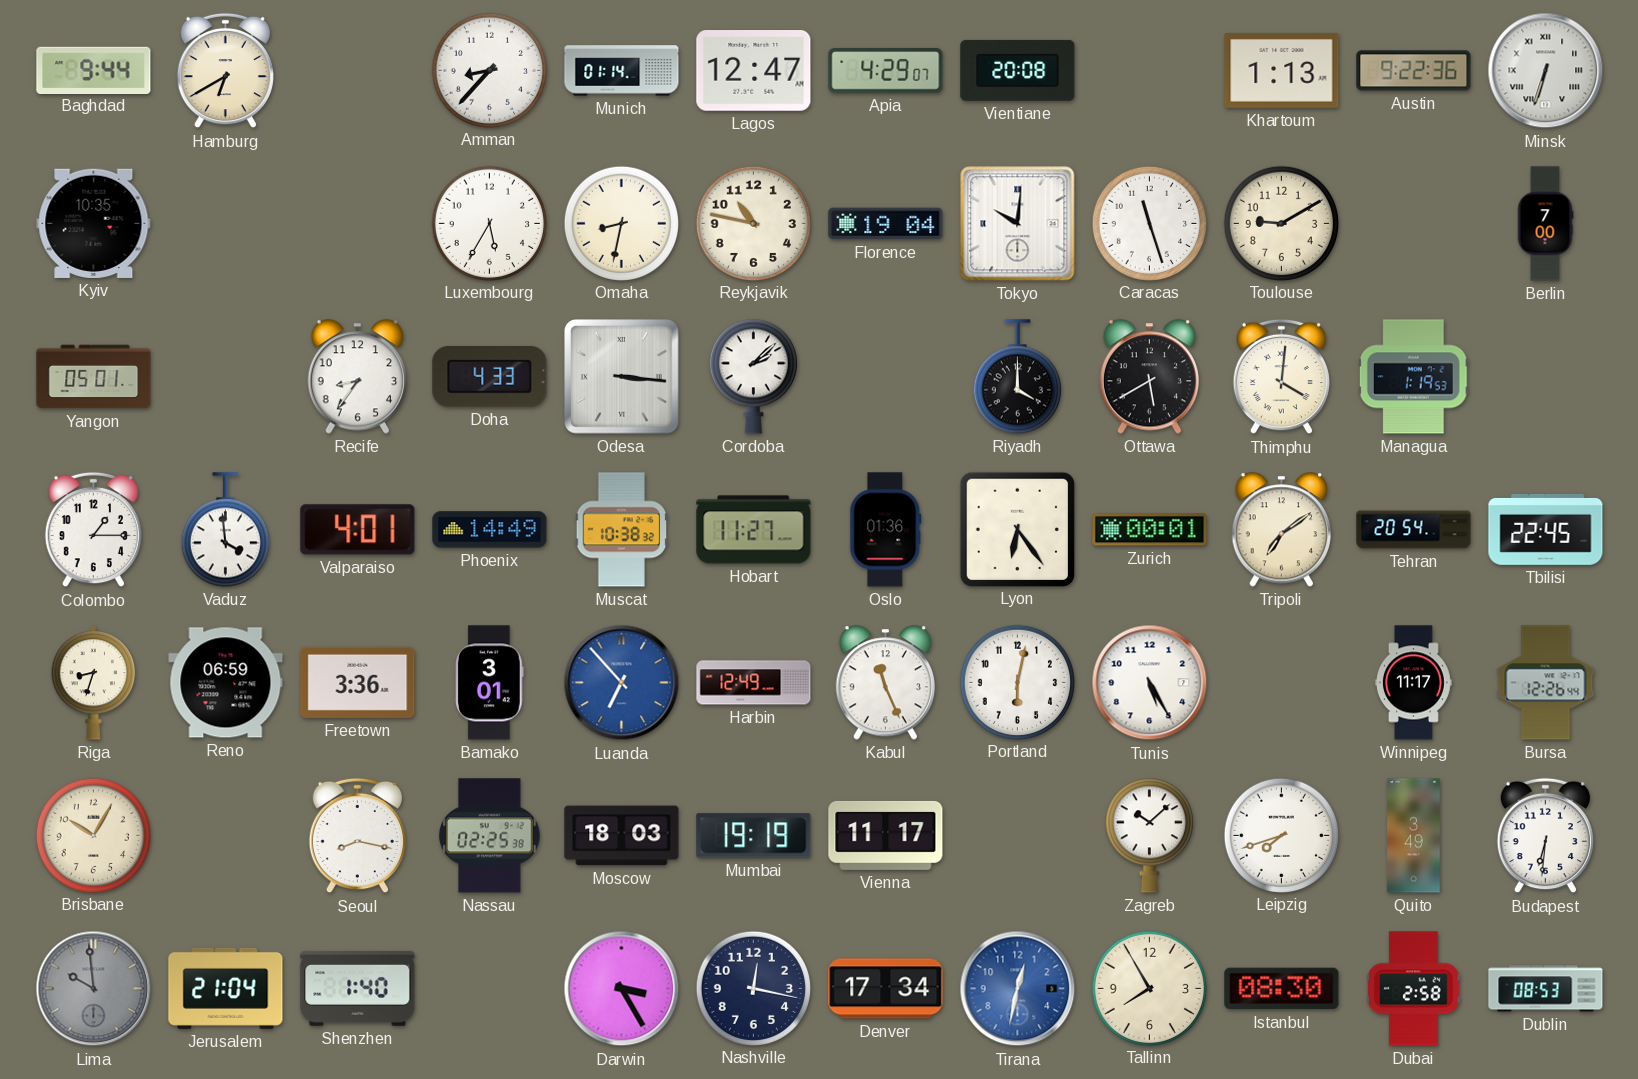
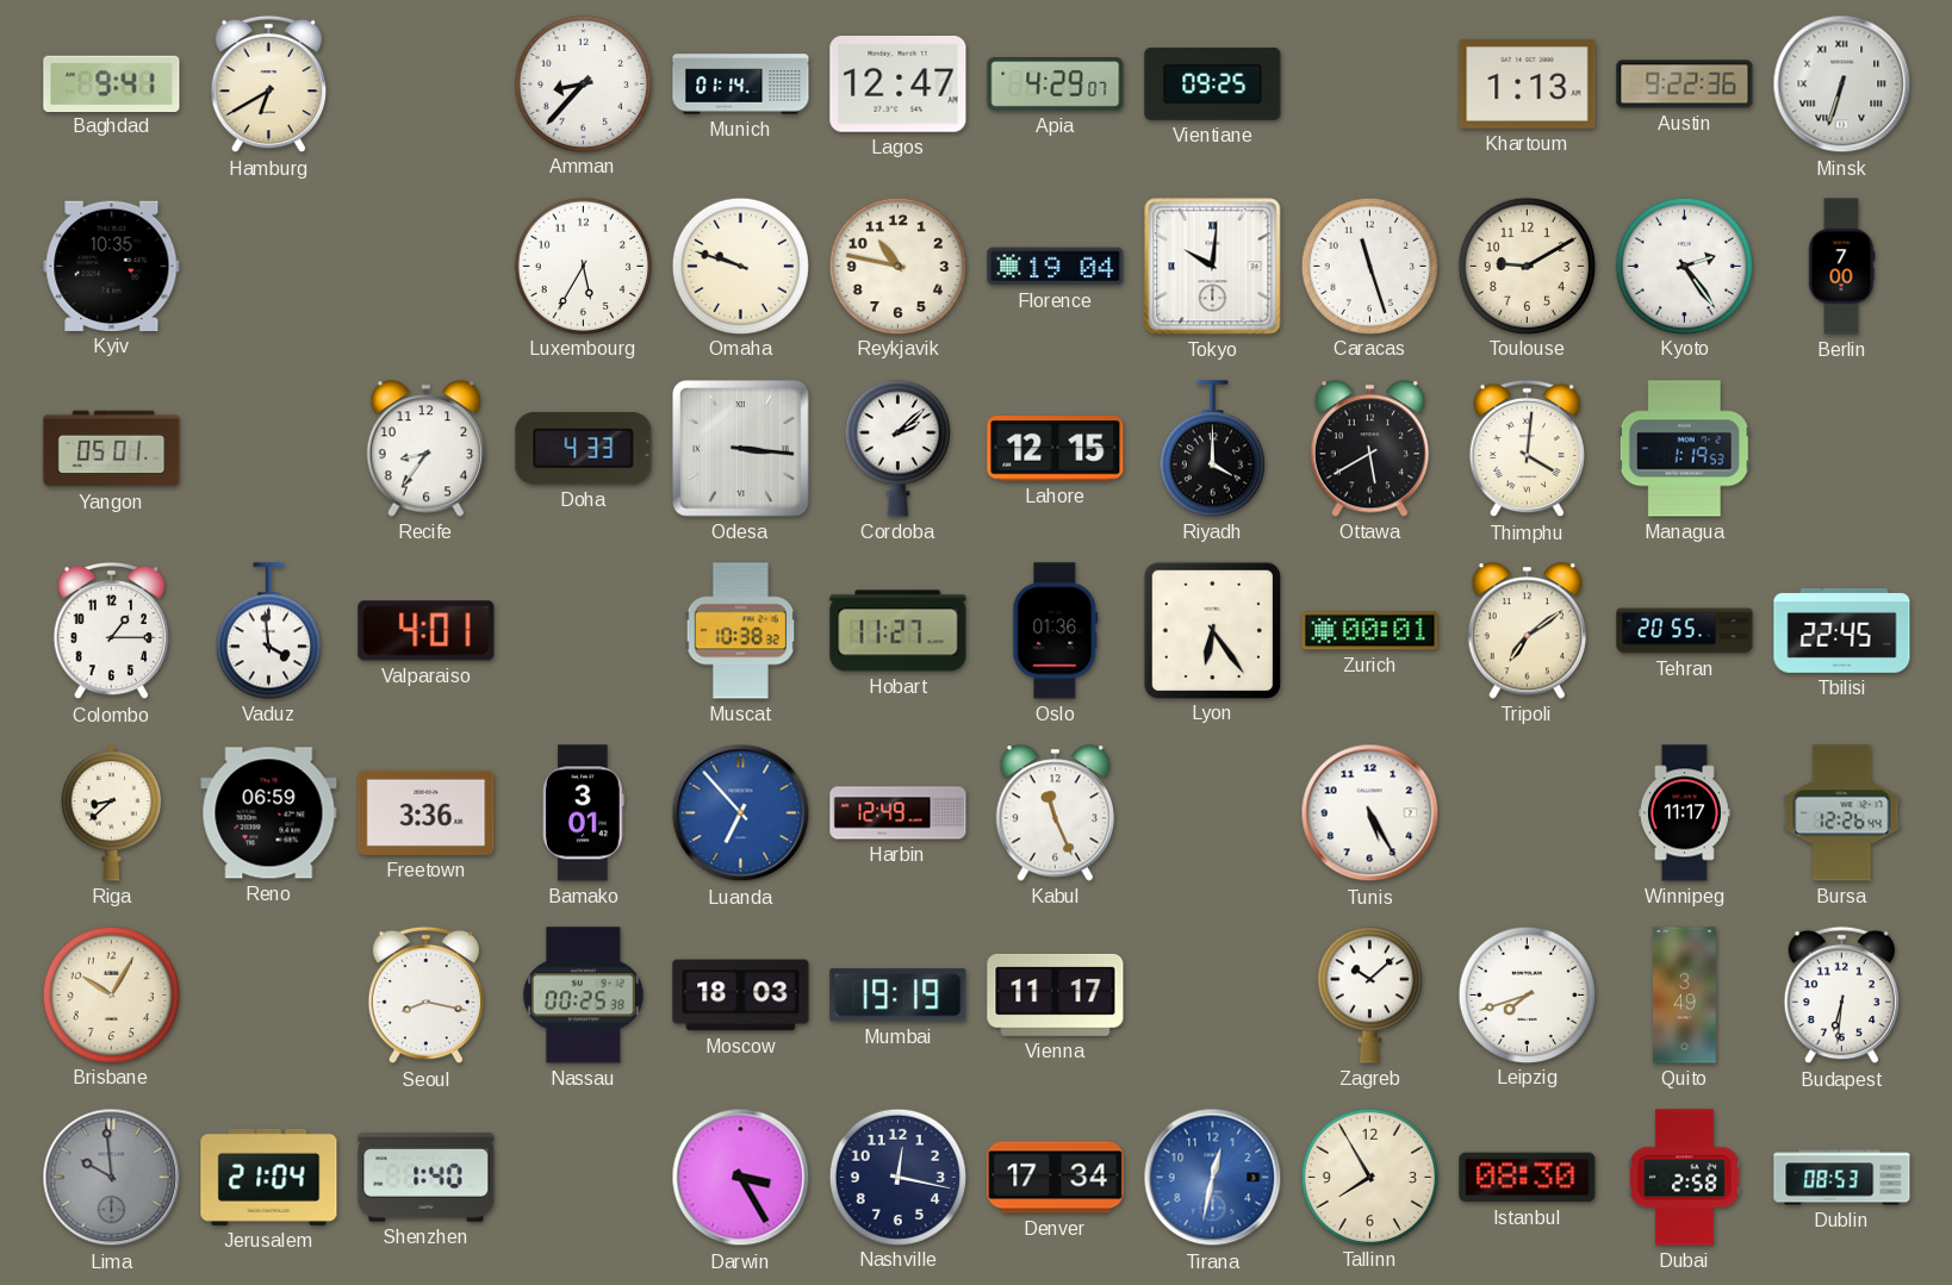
Baghdad: 9:44 -> 9:41
Vientiane: 20:08 -> 09:25
Omaha: 8:32 -> 9:48
Kyoto: none -> 2:24
Lahore: none -> 12:15
Phoenix: 14:49 -> none
Tehran: 20:54 -> 20:55
Riga: 8:33 -> 8:38
Portland: 6:02 -> none
Nassau: 02:25 -> 00:25
